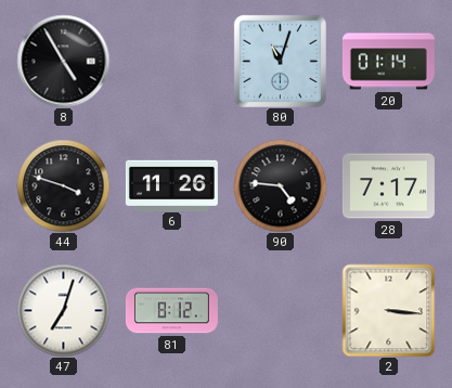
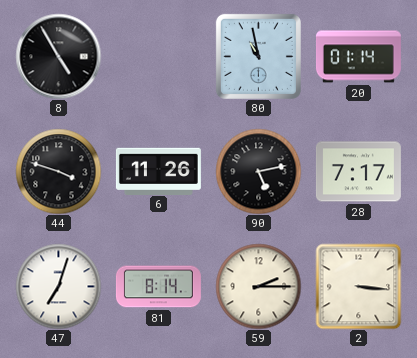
80: 11:03 -> 10:58
90: 4:46 -> 5:13
81: 8:12 -> 8:14
59: none -> 2:15
